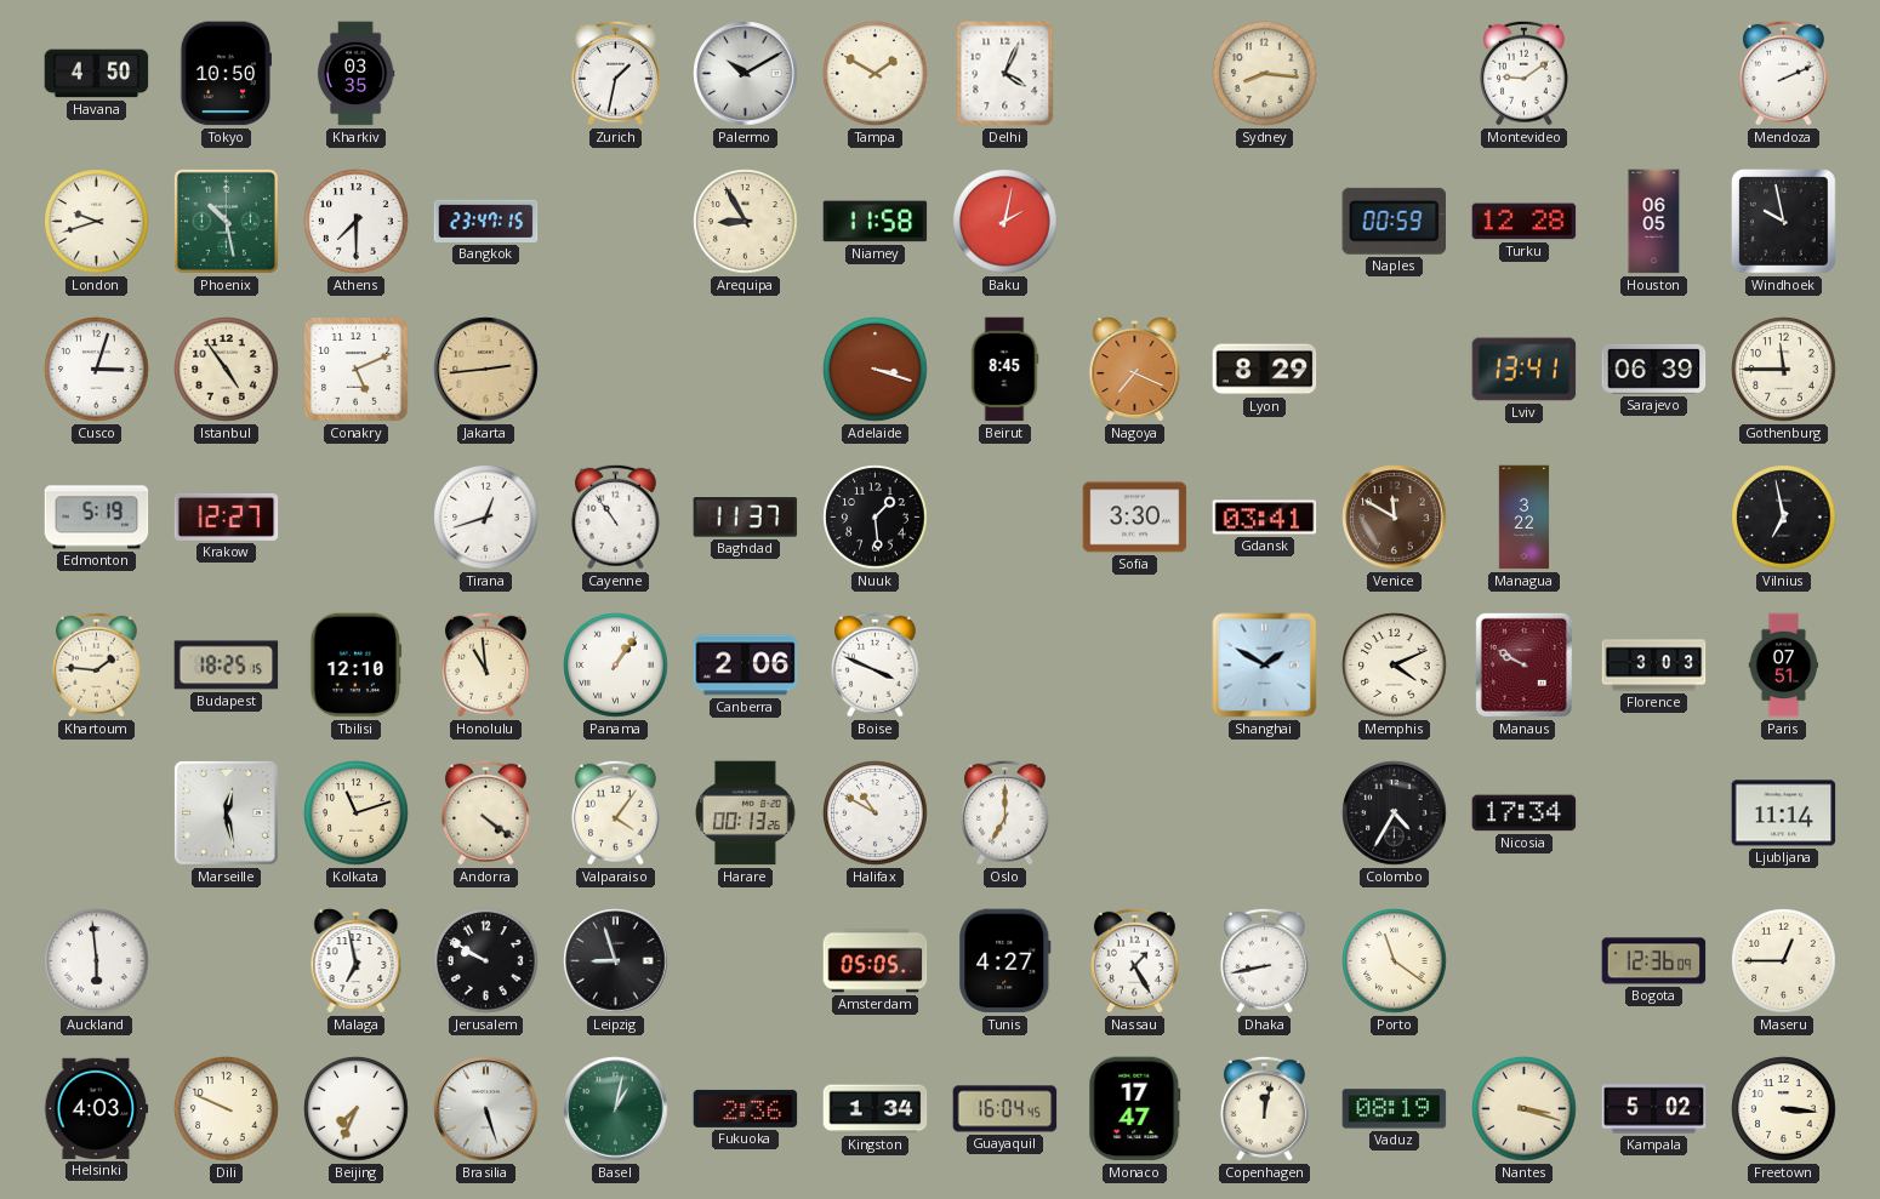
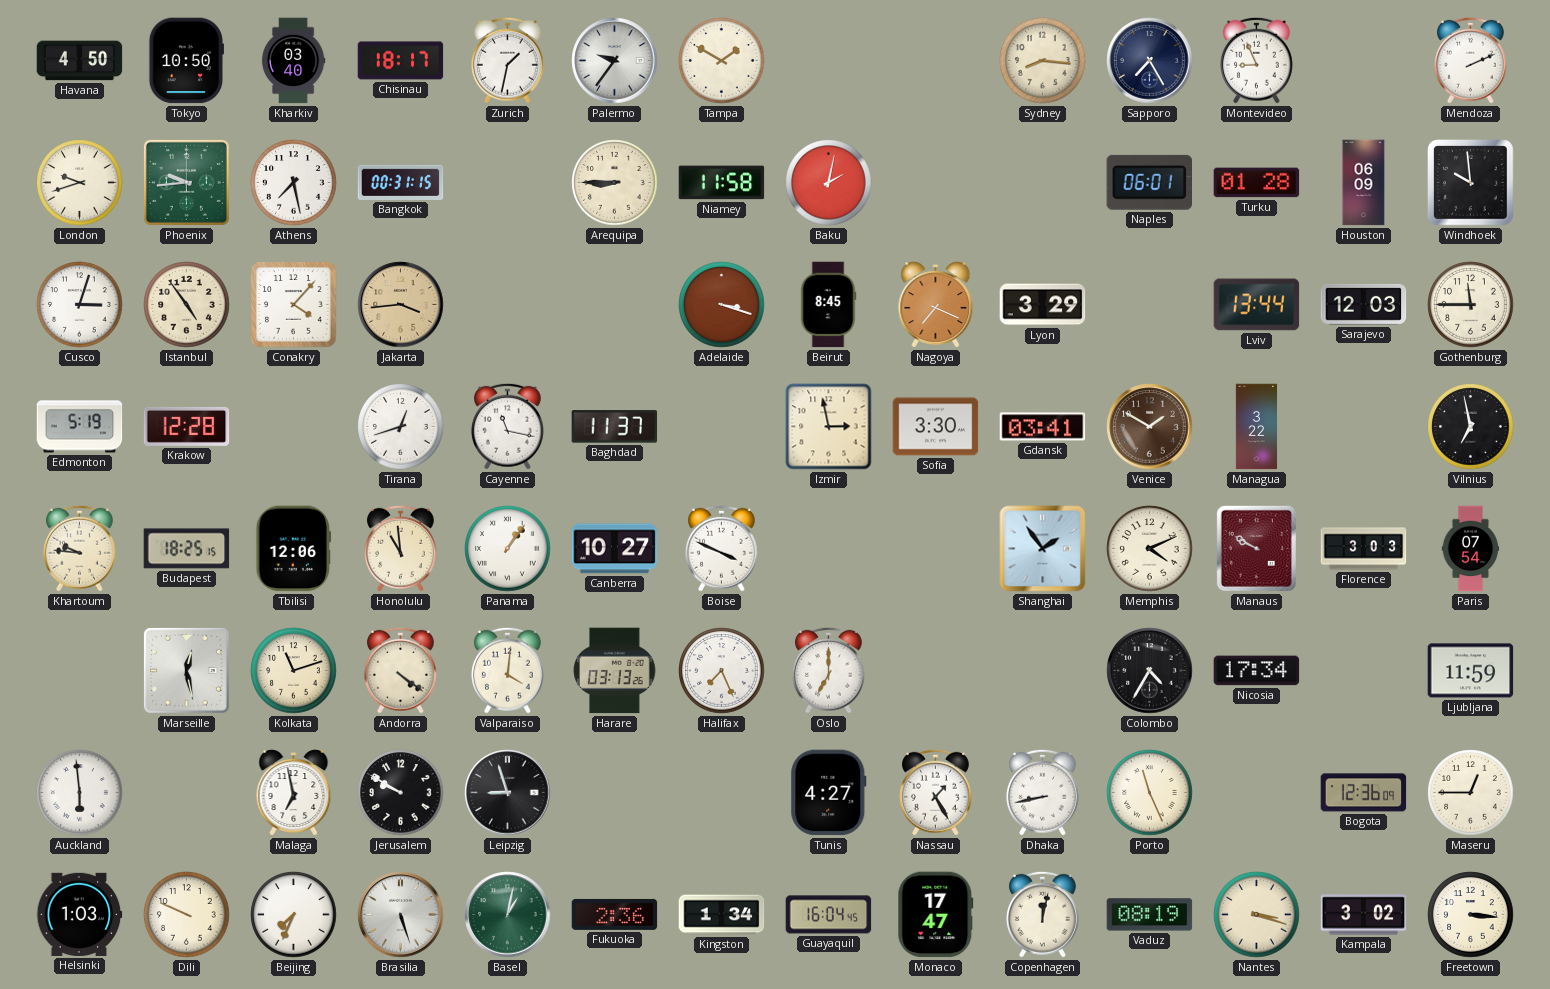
Kharkiv: 03:35 -> 03:40
Chisinau: none -> 18:17
Palermo: 10:10 -> 9:36
Delhi: 4:04 -> none
Sapporo: none -> 7:25
Montevideo: 9:09 -> 8:56
Phoenix: 10:28 -> 9:44
Athens: 7:30 -> 7:28
Bangkok: 23:47 -> 00:31
Arequipa: 8:55 -> 8:45
Naples: 00:59 -> 06:01
Turku: 12:28 -> 01:28
Houston: 06:05 -> 06:09
Windhoek: 9:58 -> 9:59
Conakry: 5:11 -> 4:07
Jakarta: 2:44 -> 3:44
Lyon: 8:29 -> 3:29
Lviv: 13:41 -> 13:44
Sarajevo: 06:39 -> 12:03
Krakow: 12:27 -> 12:28
Cayenne: 10:54 -> 11:17
Nuuk: 1:29 -> none
Izmir: none -> 2:58
Venice: 11:50 -> 1:50
Khartoum: 1:46 -> 9:46
Tbilisi: 12:10 -> 12:06
Canberra: 2:06 -> 10:27
Shanghai: 1:50 -> 1:54
Paris: 07:51 -> 07:54
Valparaiso: 4:06 -> 4:01
Harare: 00:13 -> 03:13
Halifax: 10:50 -> 7:26
Ljubljana: 11:14 -> 11:59
Amsterdam: 05:05 -> none
Porto: 11:21 -> 11:26
Helsinki: 4:03 -> 1:03
Kampala: 5:02 -> 3:02
